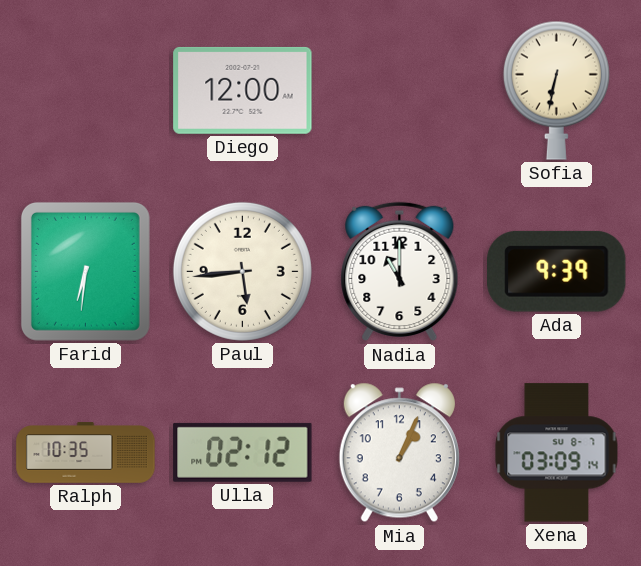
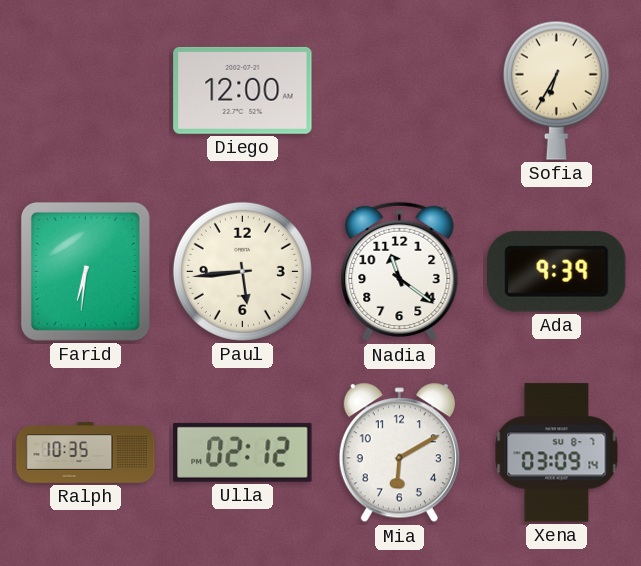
Sofia: 6:32 -> 6:35
Nadia: 11:00 -> 11:21
Mia: 1:04 -> 6:10
